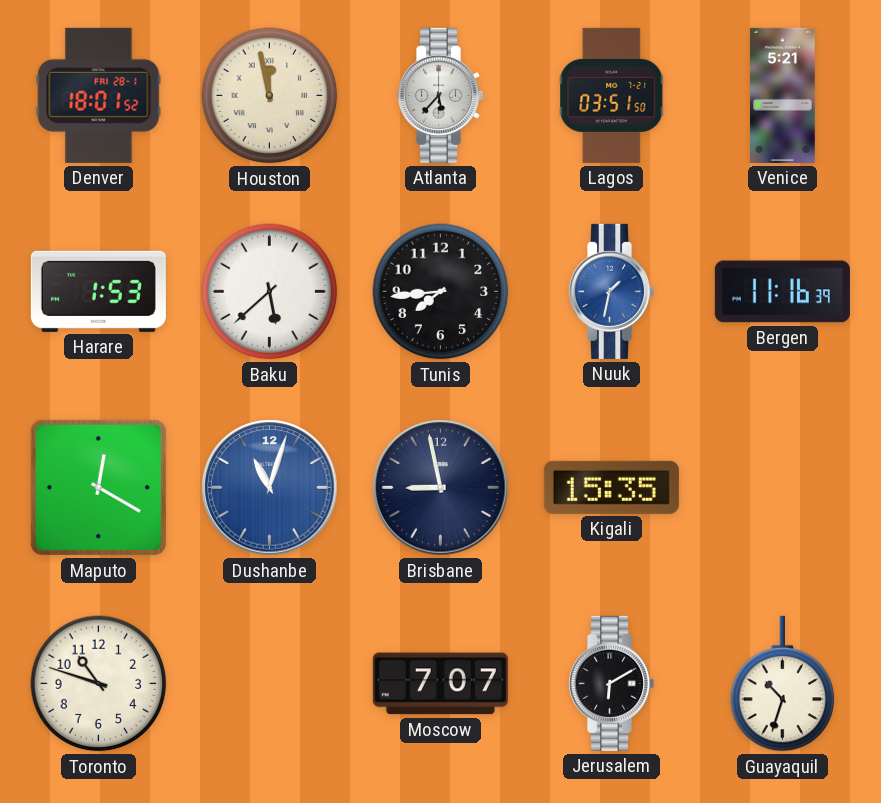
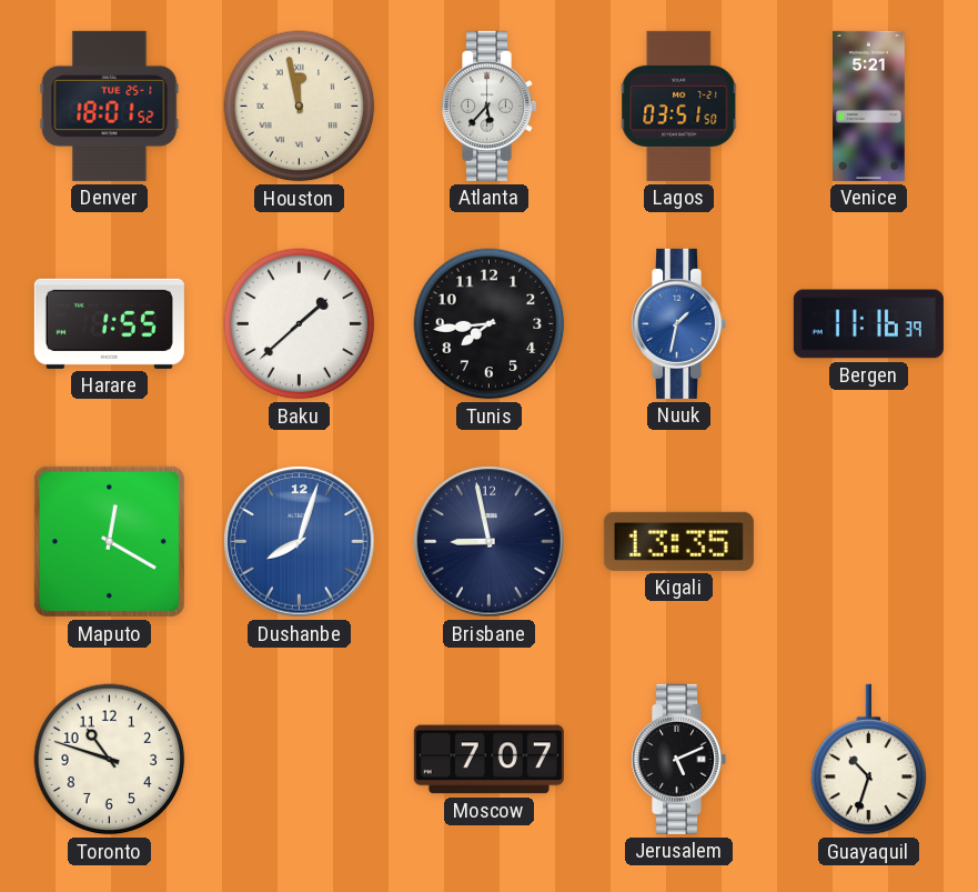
Denver date: FRI 28-1 -> TUE 25-1
Harare: 1:53 -> 1:55
Baku: 5:38 -> 1:38
Dushanbe: 11:03 -> 8:03
Kigali: 15:35 -> 13:35
Jerusalem: 6:10 -> 5:11
